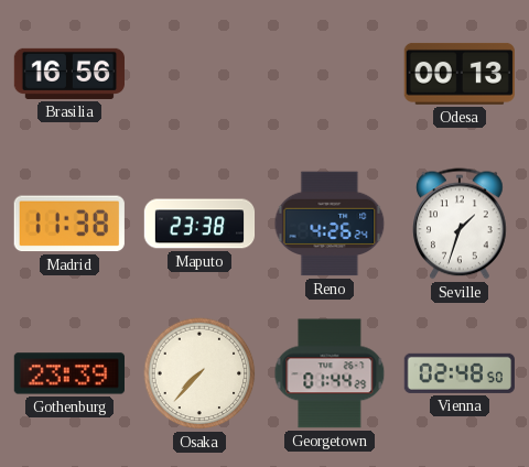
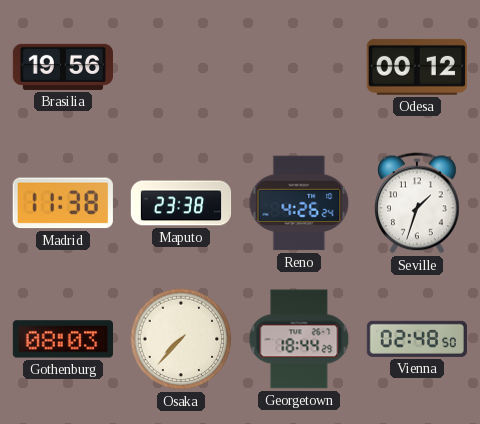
Brasilia: 16:56 -> 19:56
Odesa: 00:13 -> 00:12
Gothenburg: 23:39 -> 08:03
Georgetown: 01:44 -> 18:44
